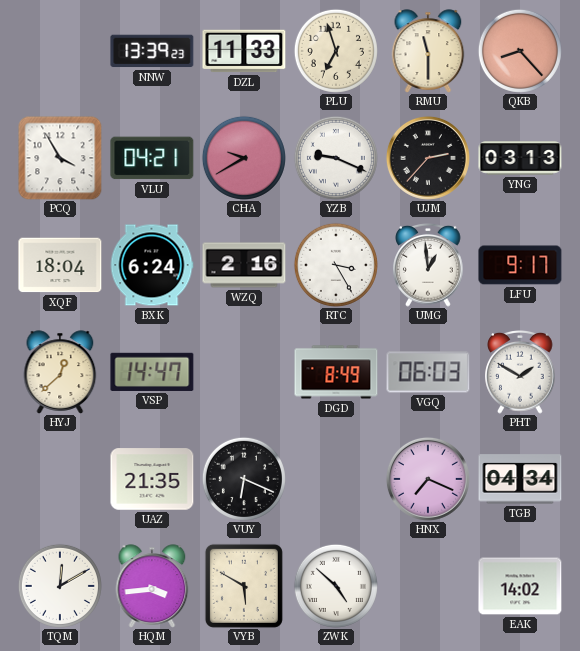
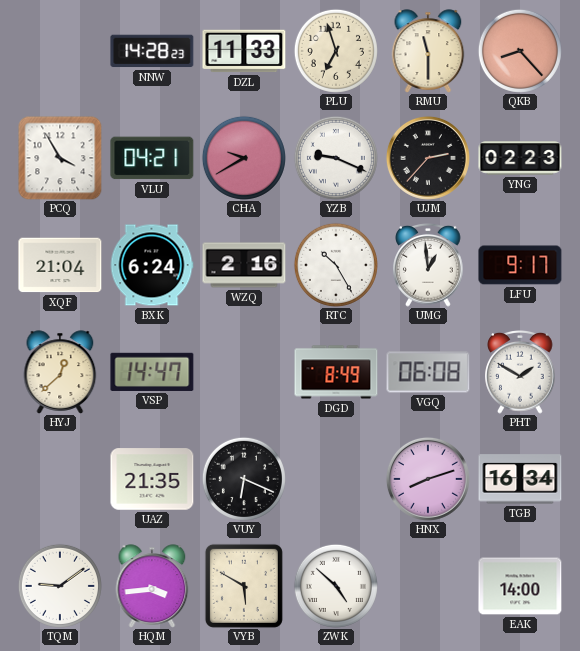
NNW: 13:39 -> 14:28
YNG: 03:13 -> 02:23
XQF: 18:04 -> 21:04
RTC: 3:25 -> 10:25
VGQ: 06:03 -> 06:08
HNX: 7:19 -> 8:12
TGB: 04:34 -> 16:34
TQM: 12:10 -> 9:09
EAK: 14:02 -> 14:00
